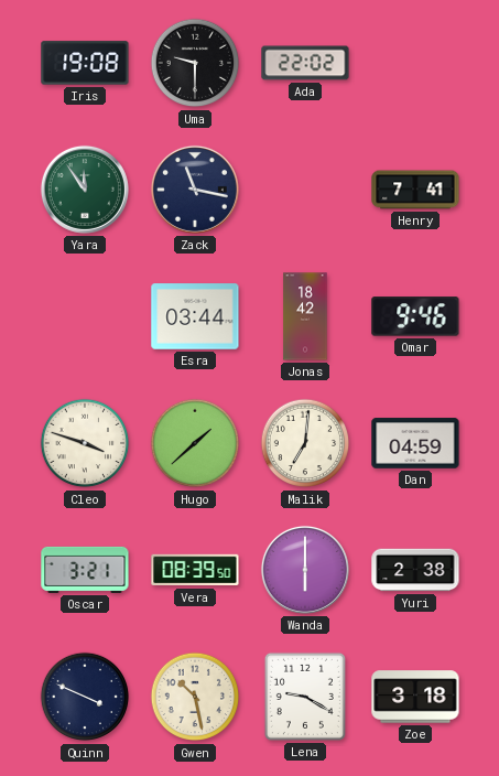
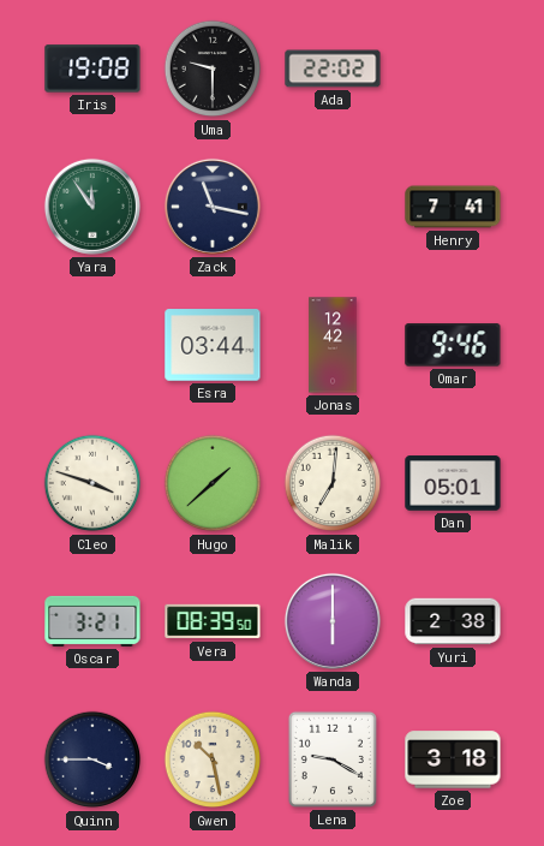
Jonas: 18:42 -> 12:42
Dan: 04:59 -> 05:01
Quinn: 3:49 -> 3:45
